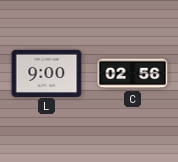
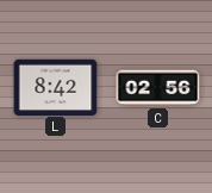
L: 9:00 -> 8:42
